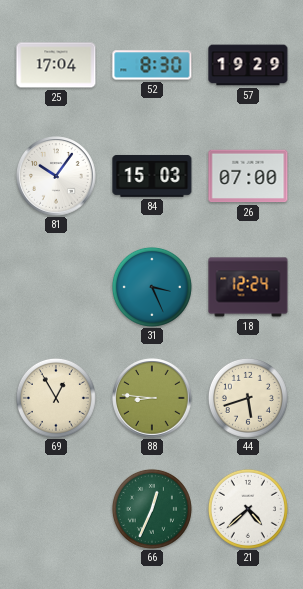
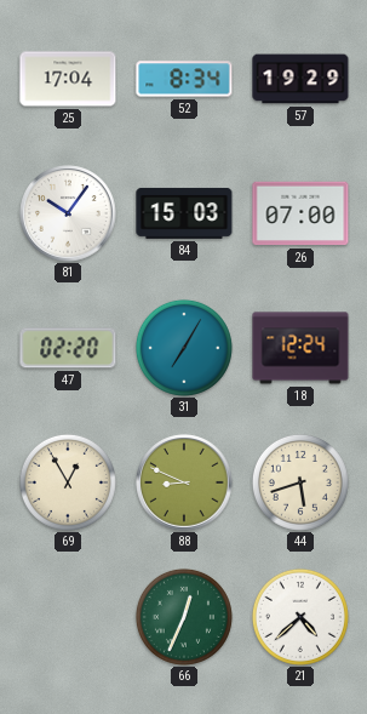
52: 8:30 -> 8:34
47: none -> 02:20
31: 3:26 -> 7:05
88: 8:46 -> 8:49
